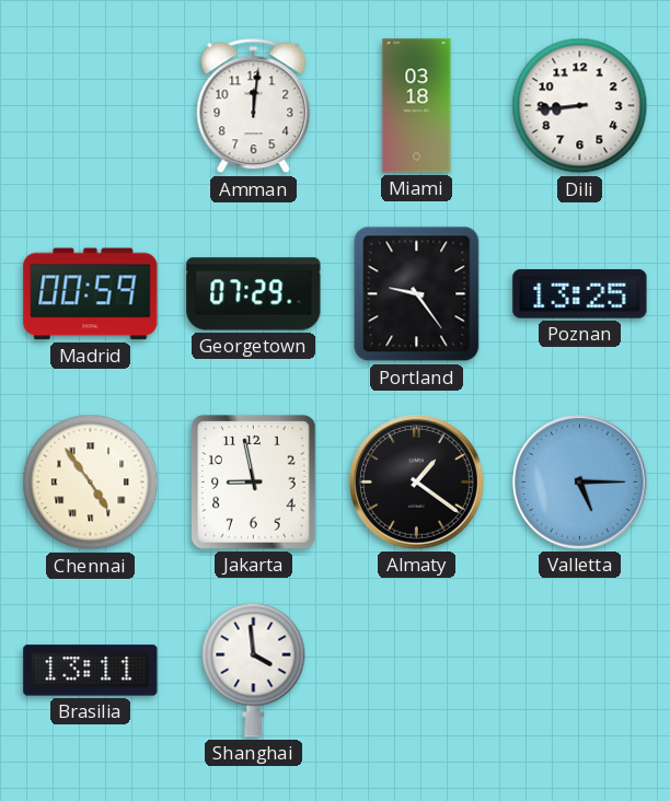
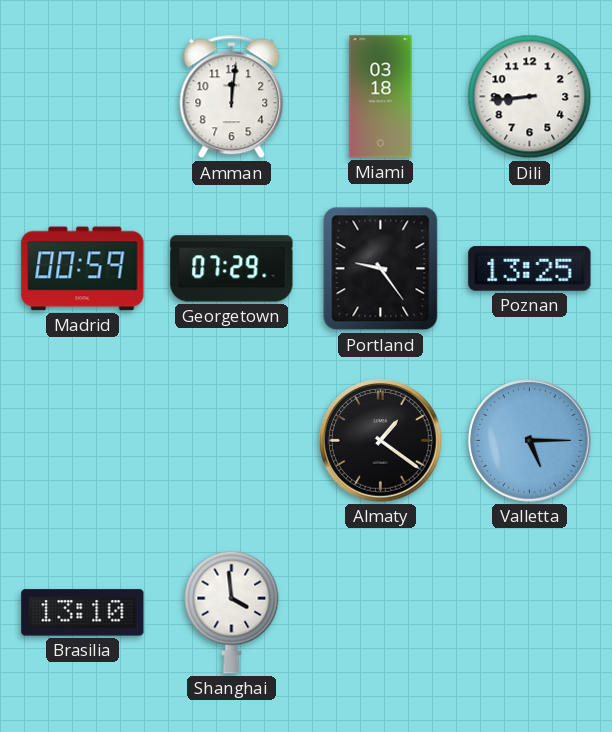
Chennai: 4:54 -> none
Jakarta: 8:58 -> none
Brasilia: 13:11 -> 13:10
